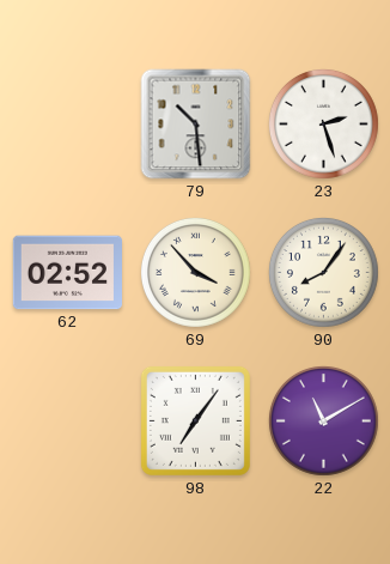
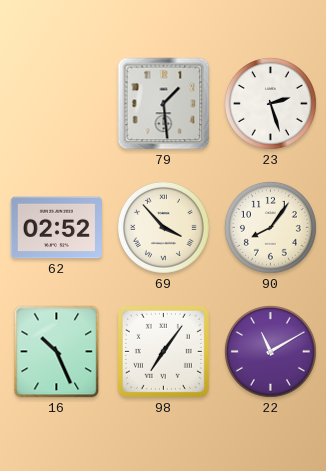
79: 10:29 -> 1:29
16: none -> 10:26
